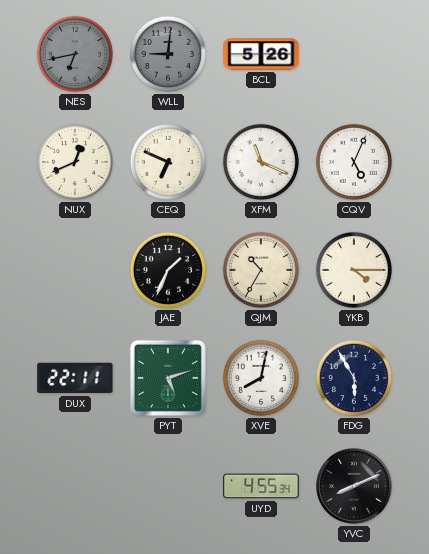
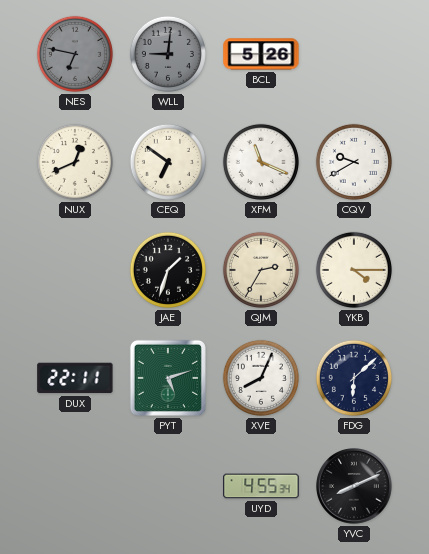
NES: 6:43 -> 6:47
CEQ: 6:49 -> 6:51
CQV: 5:04 -> 9:40
JAE: 1:34 -> 1:33
QJM: 10:35 -> 2:35
XVE: 8:02 -> 8:04
FDG: 5:55 -> 6:08
